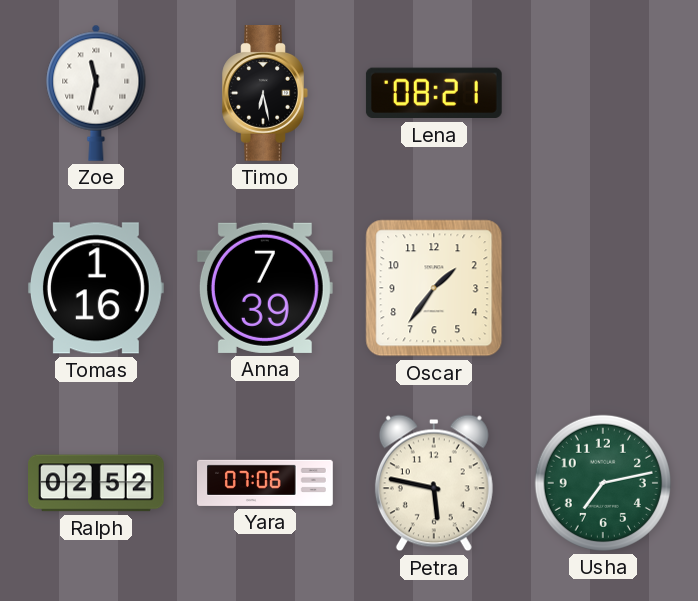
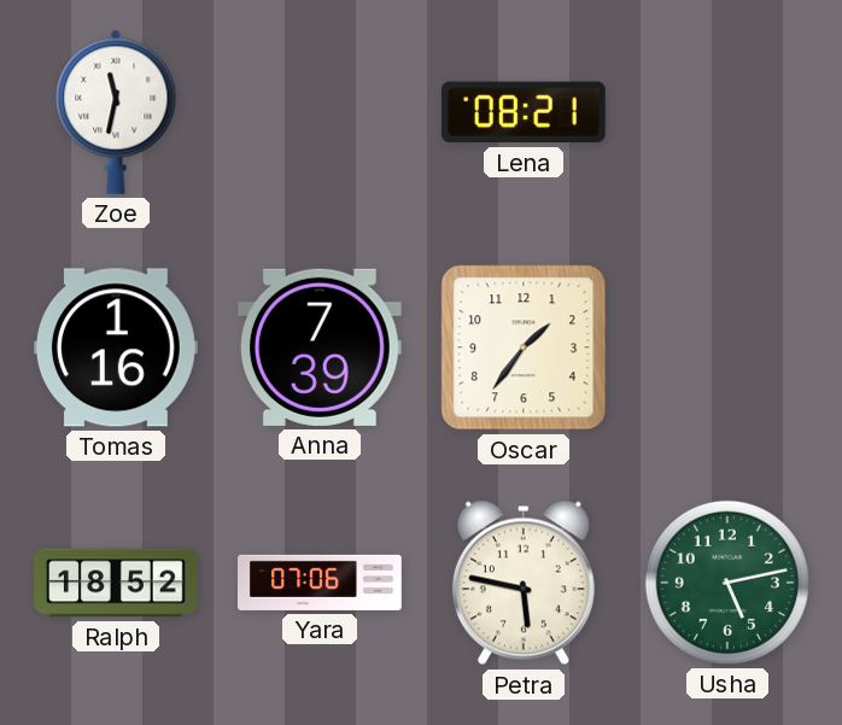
Timo: 6:28 -> none
Ralph: 02:52 -> 18:52
Usha: 7:13 -> 5:13
